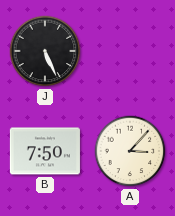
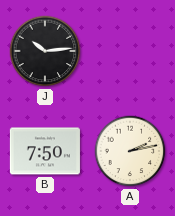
J: 5:26 -> 10:14
A: 3:07 -> 2:13
